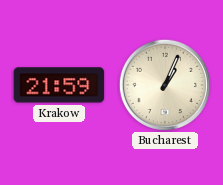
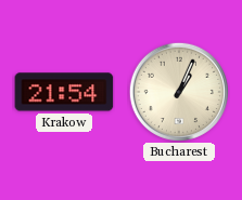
Krakow: 21:59 -> 21:54
